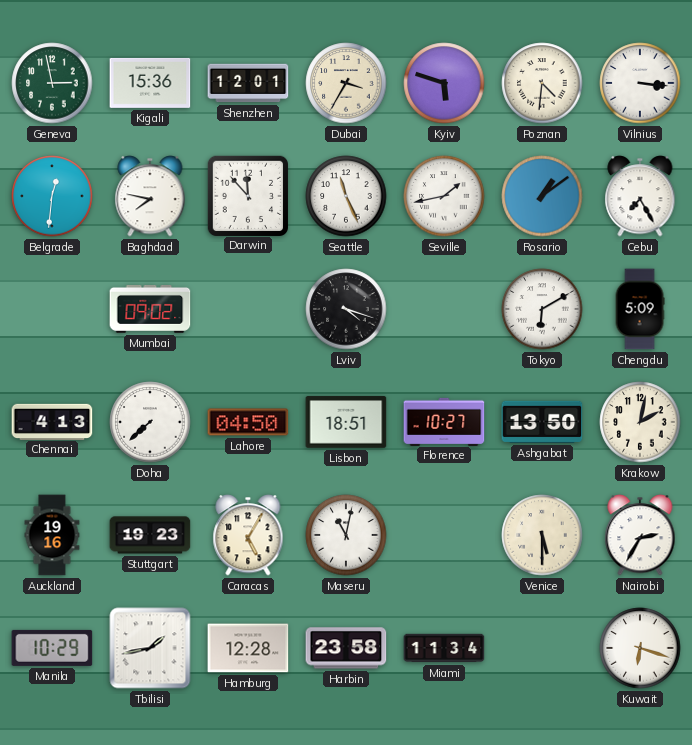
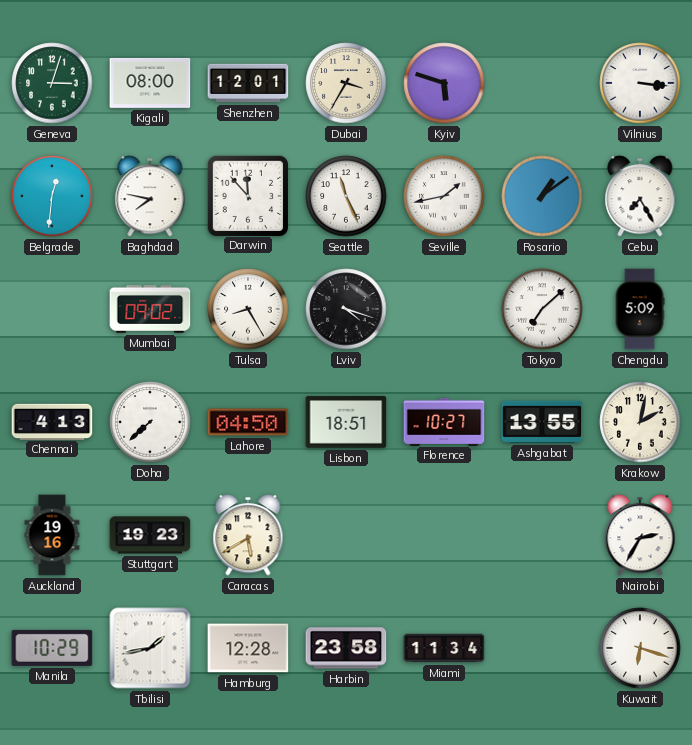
Geneva: 2:58 -> 3:03
Kigali: 15:36 -> 08:00
Poznan: 4:31 -> none
Tulsa: none -> 8:25
Tokyo: 6:10 -> 7:08
Ashgabat: 13:50 -> 13:55
Caracas: 5:05 -> 5:40
Maseru: 11:02 -> none
Venice: 5:30 -> none
